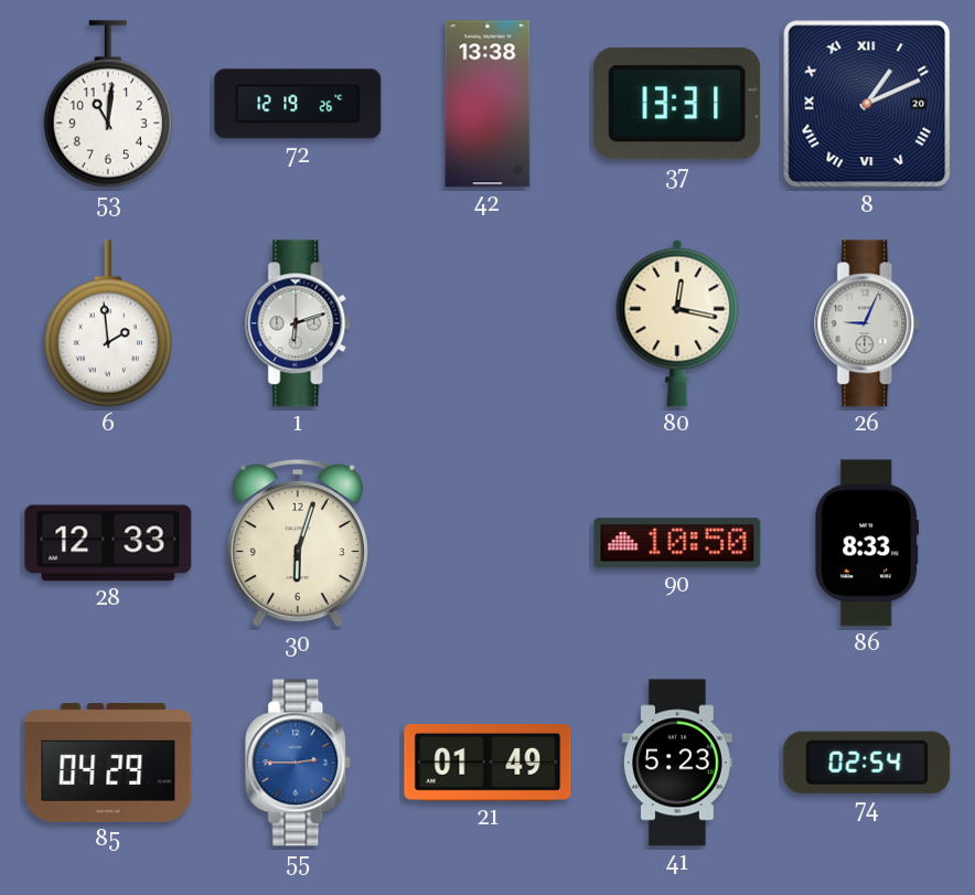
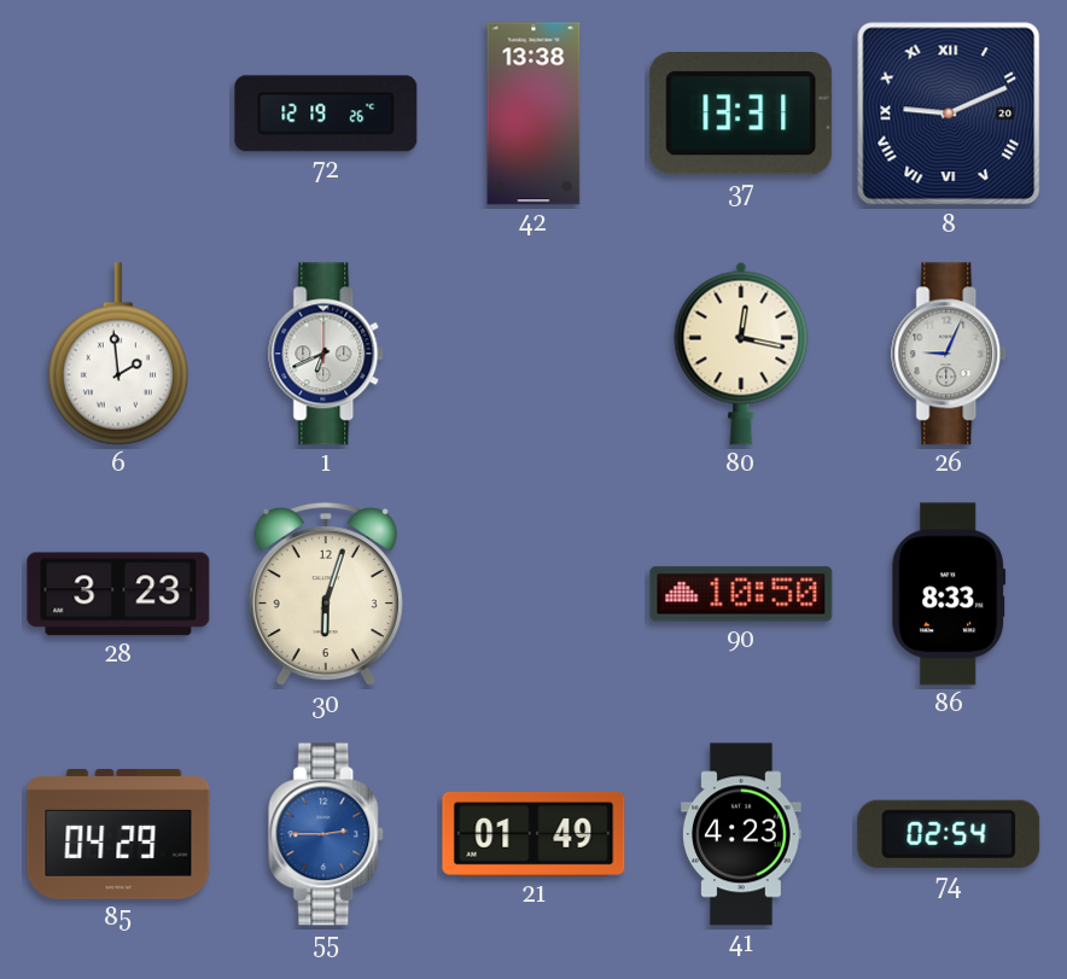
53: 11:01 -> none
8: 1:11 -> 9:11
1: 6:12 -> 6:41
28: 12:33 -> 3:23
41: 5:23 -> 4:23
